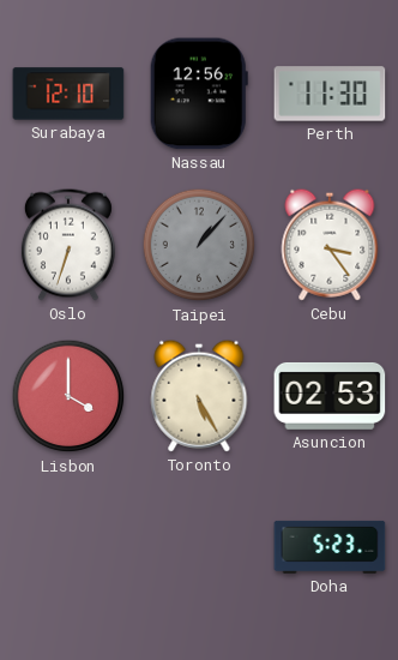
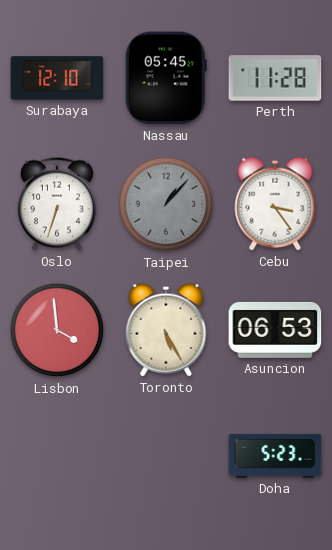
Nassau: 12:56 -> 05:45
Perth: 11:30 -> 11:28
Lisbon: 4:00 -> 3:59
Asuncion: 02:53 -> 06:53
